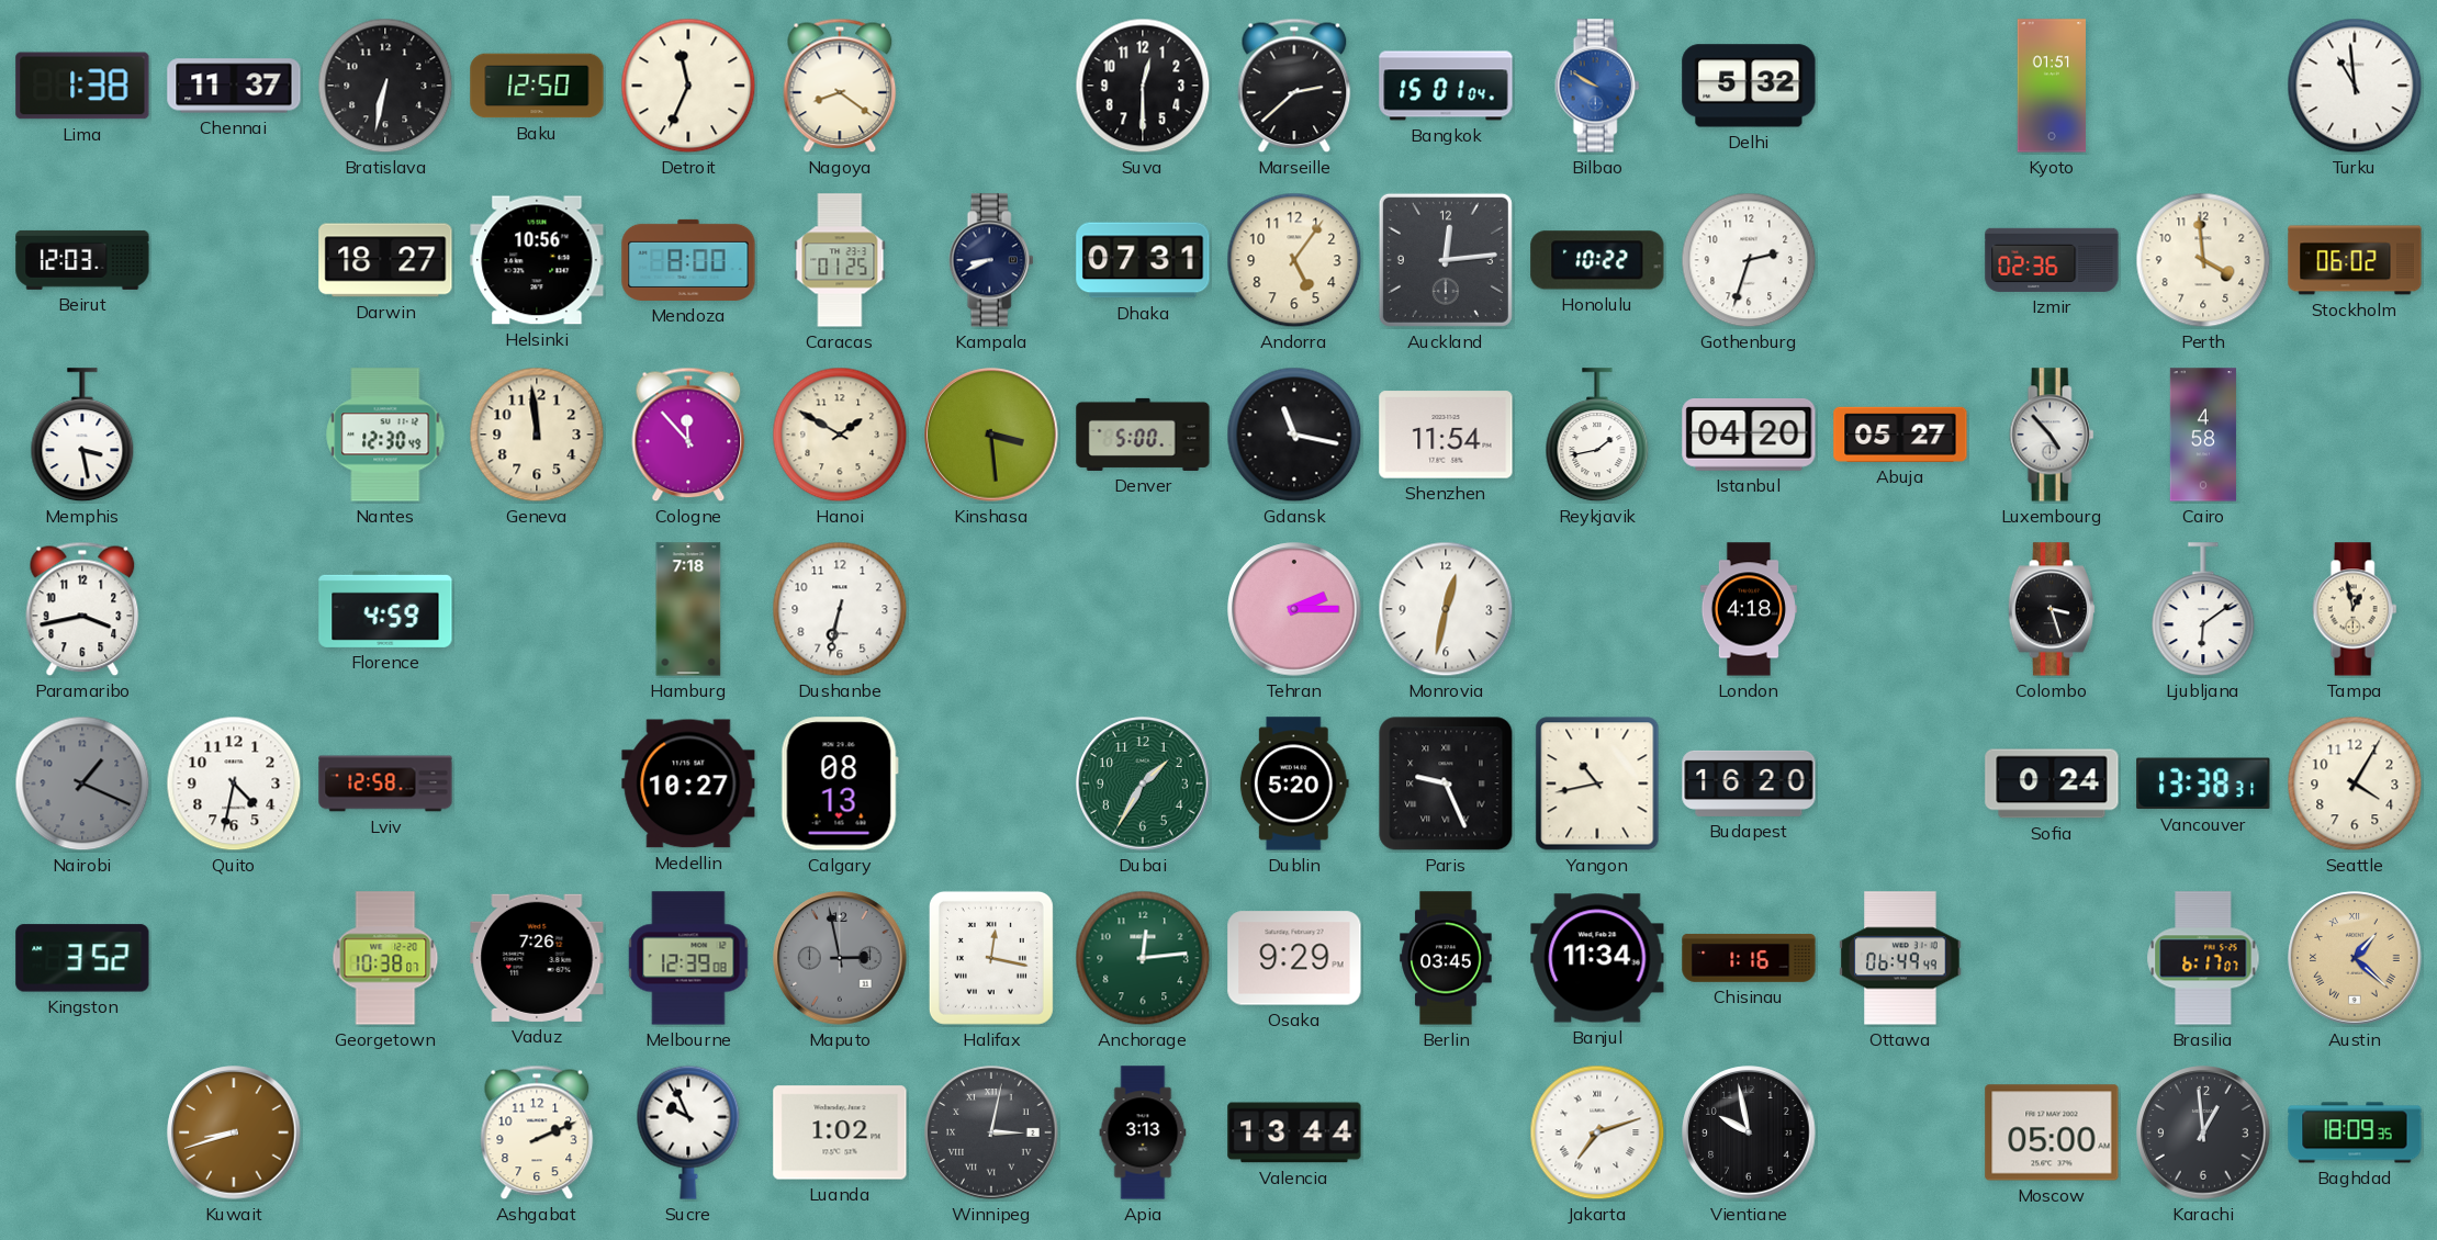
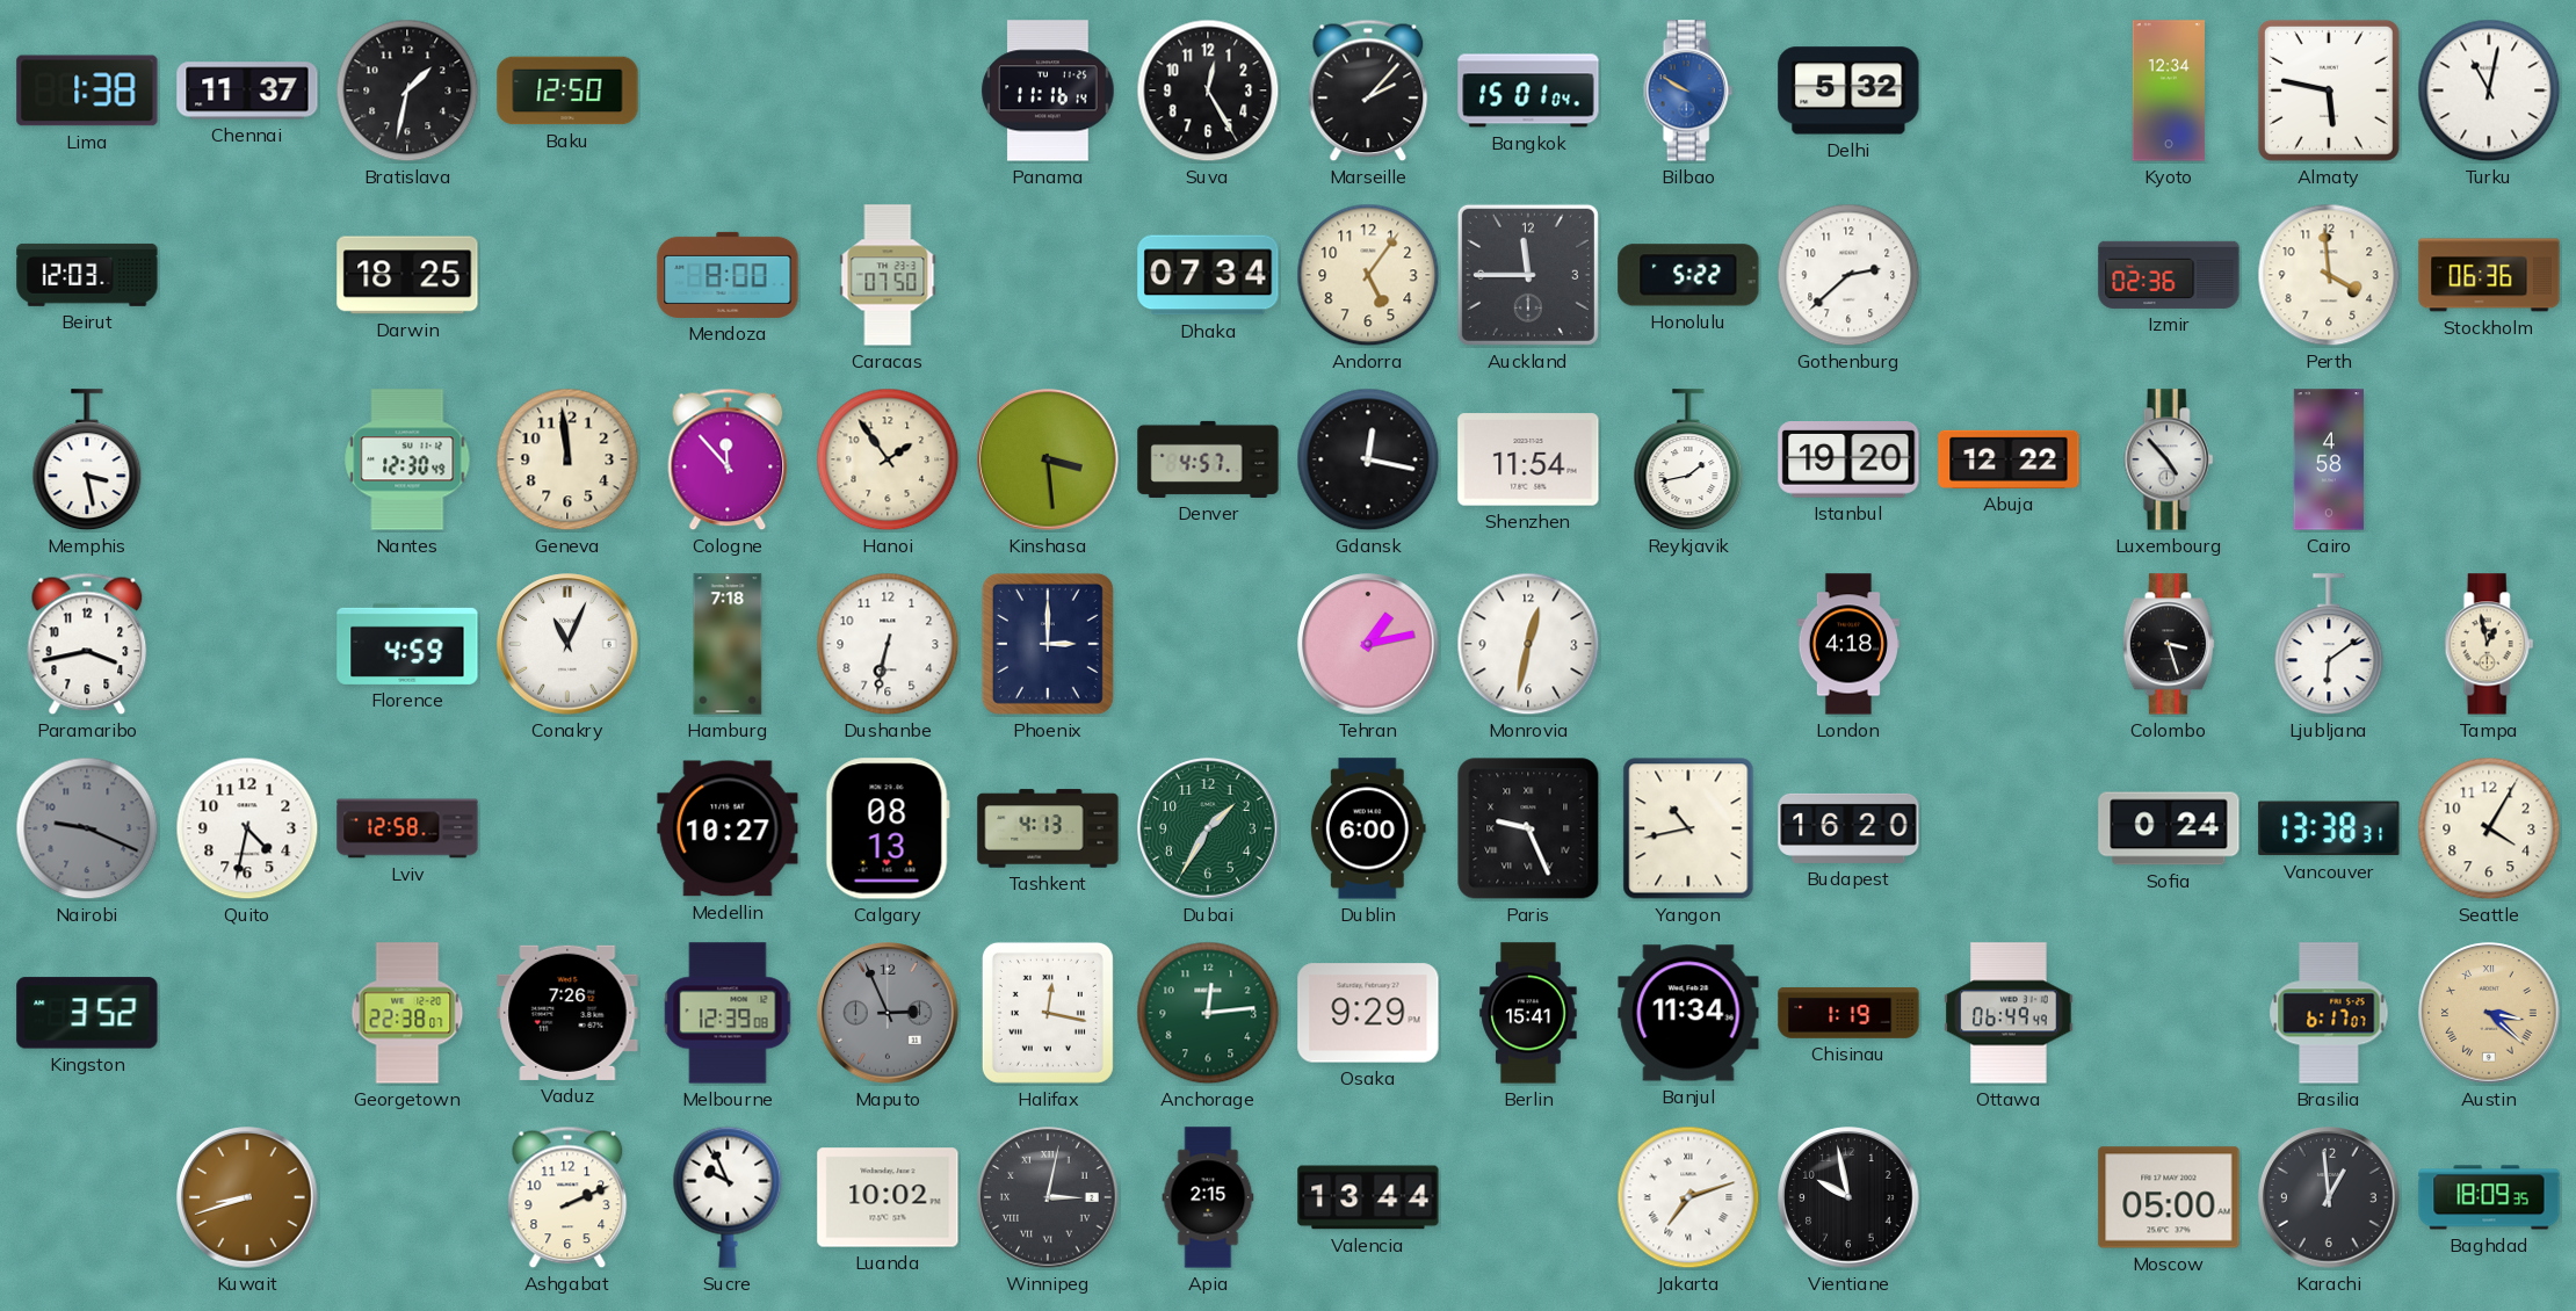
Bratislava: 6:32 -> 1:32
Detroit: 11:34 -> none
Nagoya: 8:21 -> none
Panama: none -> 11:16
Suva: 12:30 -> 12:25
Marseille: 2:38 -> 2:07
Kyoto: 01:51 -> 12:34
Almaty: none -> 5:47
Turku: 10:59 -> 11:02
Darwin: 18:27 -> 18:25
Helsinki: 10:56 -> none
Caracas: 01:25 -> 07:50
Kampala: 8:41 -> none
Dhaka: 07:31 -> 07:34
Auckland: 12:14 -> 11:45
Honolulu: 10:22 -> 5:22
Gothenburg: 2:33 -> 2:38
Stockholm: 06:02 -> 06:36
Hanoi: 1:50 -> 1:54
Denver: 5:00 -> 4:57
Gdansk: 11:17 -> 12:17
Istanbul: 04:20 -> 19:20
Abuja: 05:27 -> 12:22
Conakry: none -> 11:04
Phoenix: none -> 3:00
Tehran: 2:15 -> 1:13
Nairobi: 1:19 -> 9:19
Tashkent: none -> 4:13
Dublin: 5:20 -> 6:00
Georgetown: 10:38 -> 22:38
Maputo: 2:58 -> 2:56
Berlin: 03:45 -> 15:41
Chisinau: 1:16 -> 1:19
Austin: 1:22 -> 3:22
Luanda: 1:02 -> 10:02
Apia: 3:13 -> 2:15
